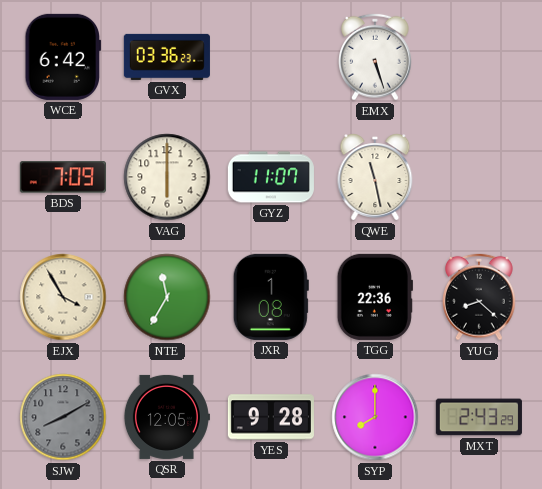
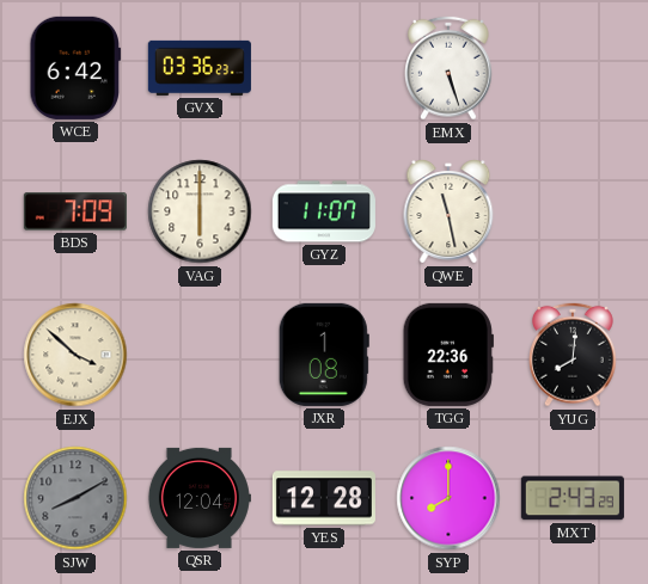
EJX: 3:55 -> 3:52
NTE: 11:35 -> none
YUG: 8:22 -> 8:01
QSR: 12:05 -> 12:04
YES: 9:28 -> 12:28
